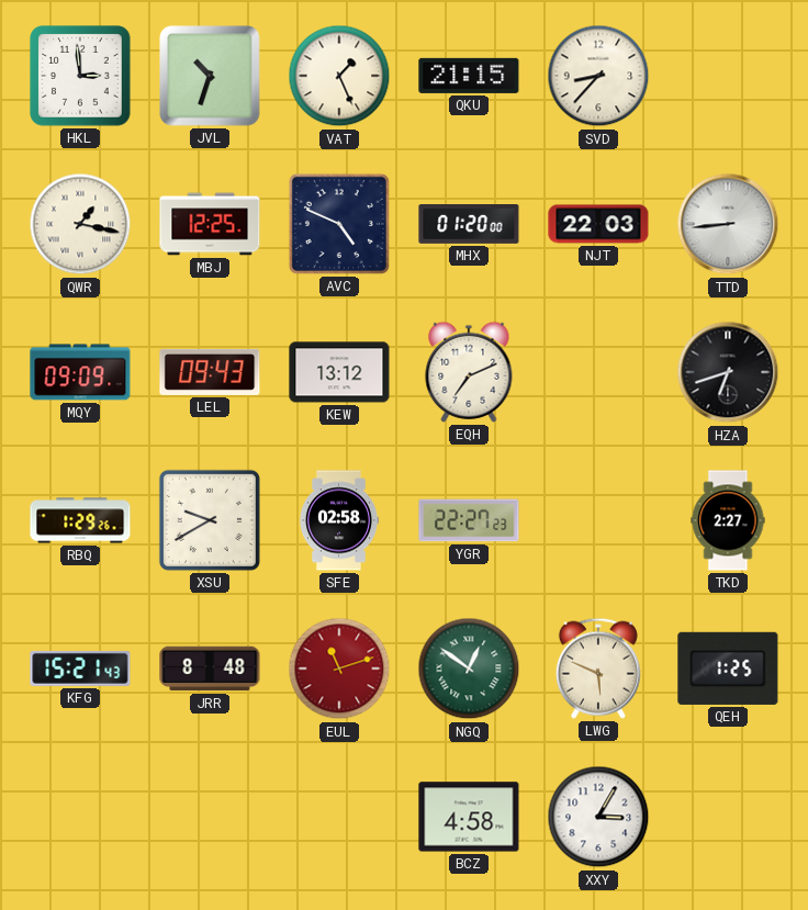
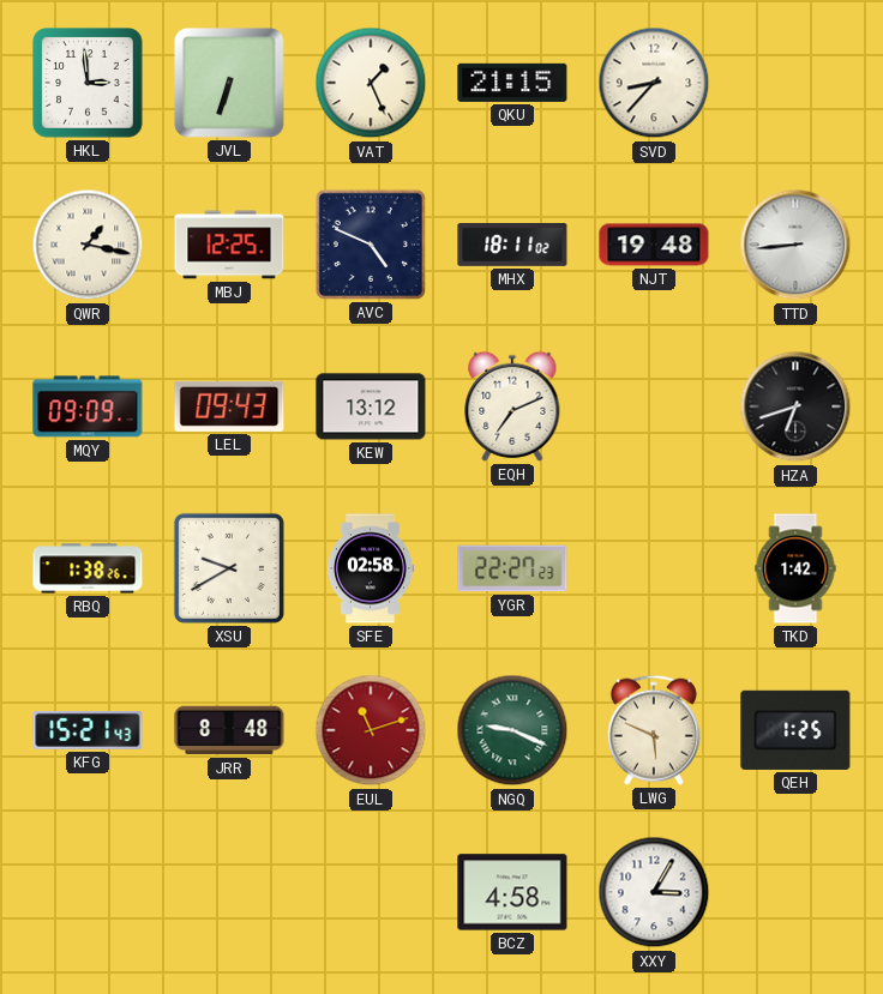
JVL: 10:33 -> 6:33
MHX: 01:20 -> 18:11
NJT: 22:03 -> 19:48
RBQ: 1:29 -> 1:38
TKD: 2:27 -> 1:42
NGQ: 12:51 -> 9:19
